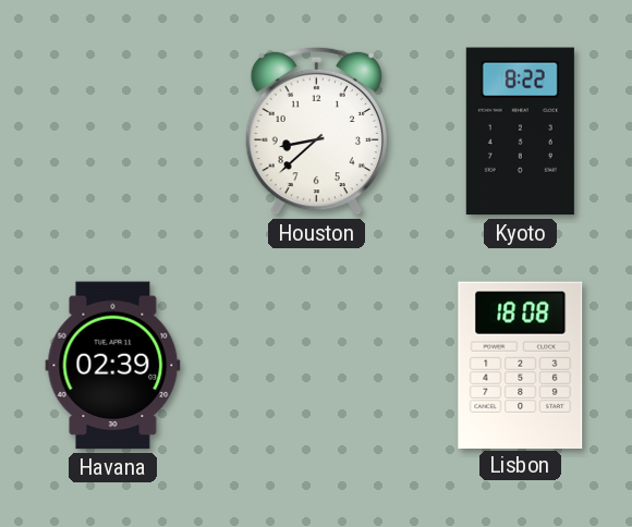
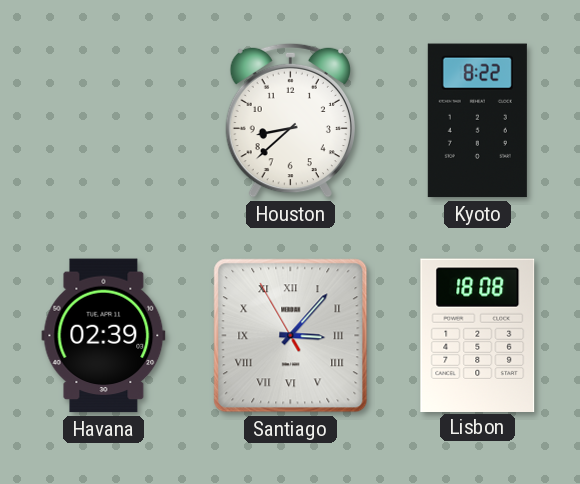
Santiago: none -> 3:06
